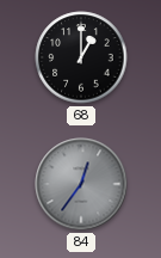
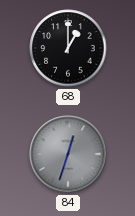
84: 12:36 -> 12:33
